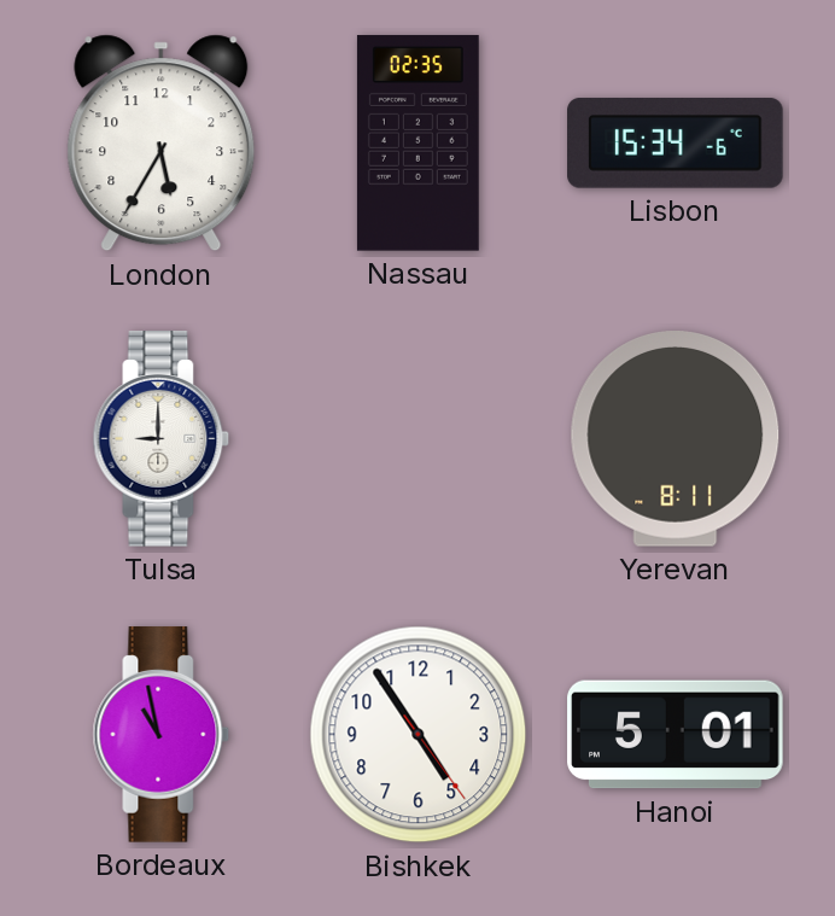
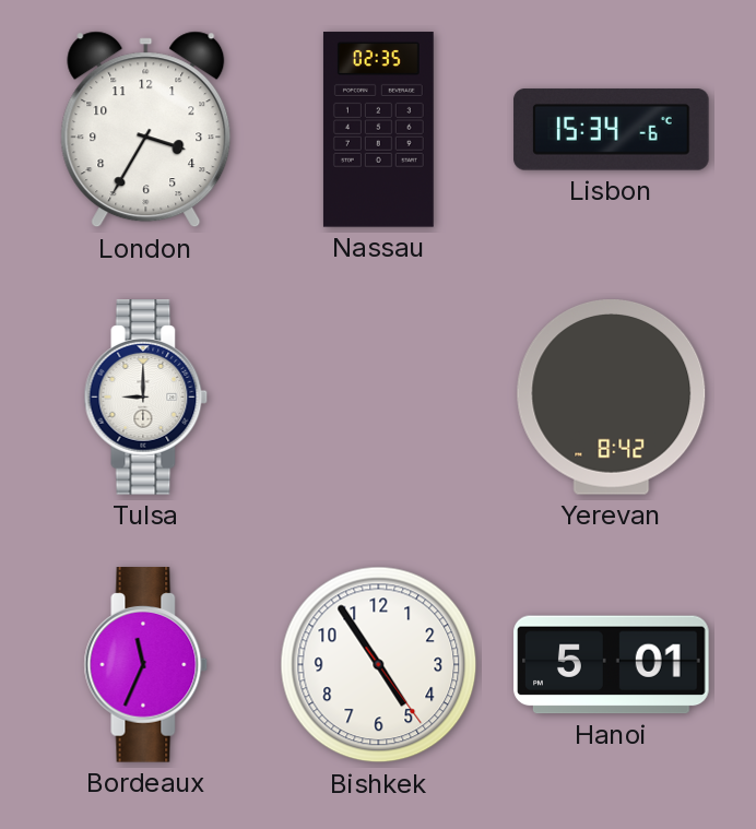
London: 5:35 -> 3:35
Yerevan: 8:11 -> 8:42
Bordeaux: 10:58 -> 11:34
